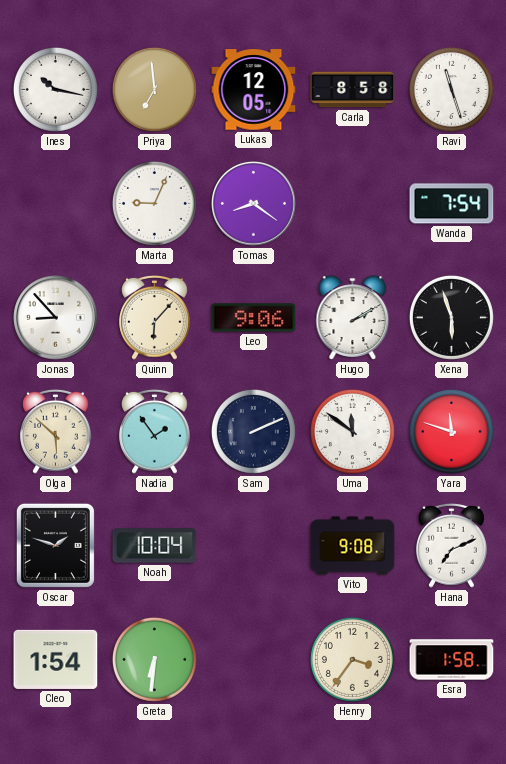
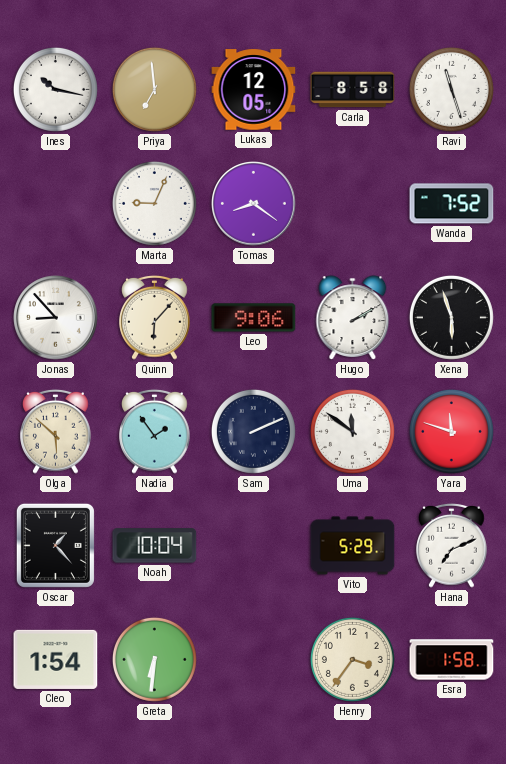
Wanda: 7:54 -> 7:52
Oscar: 1:48 -> 1:23
Vito: 9:08 -> 5:29
